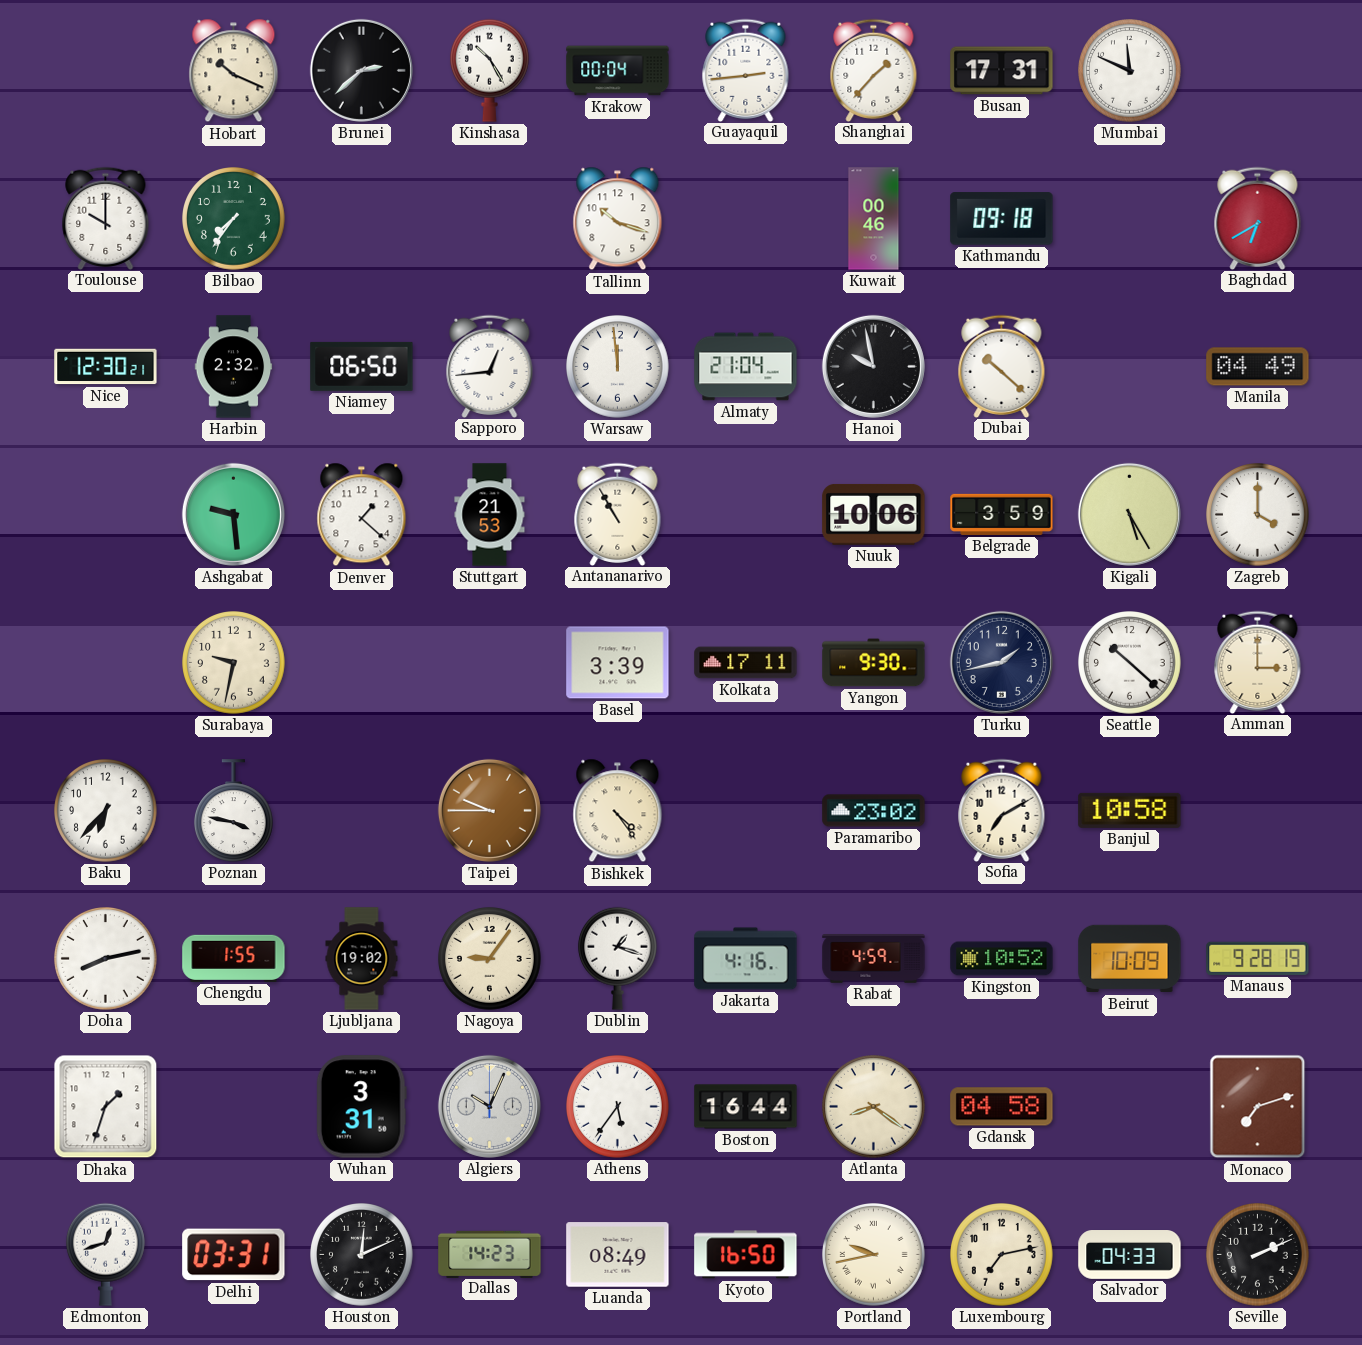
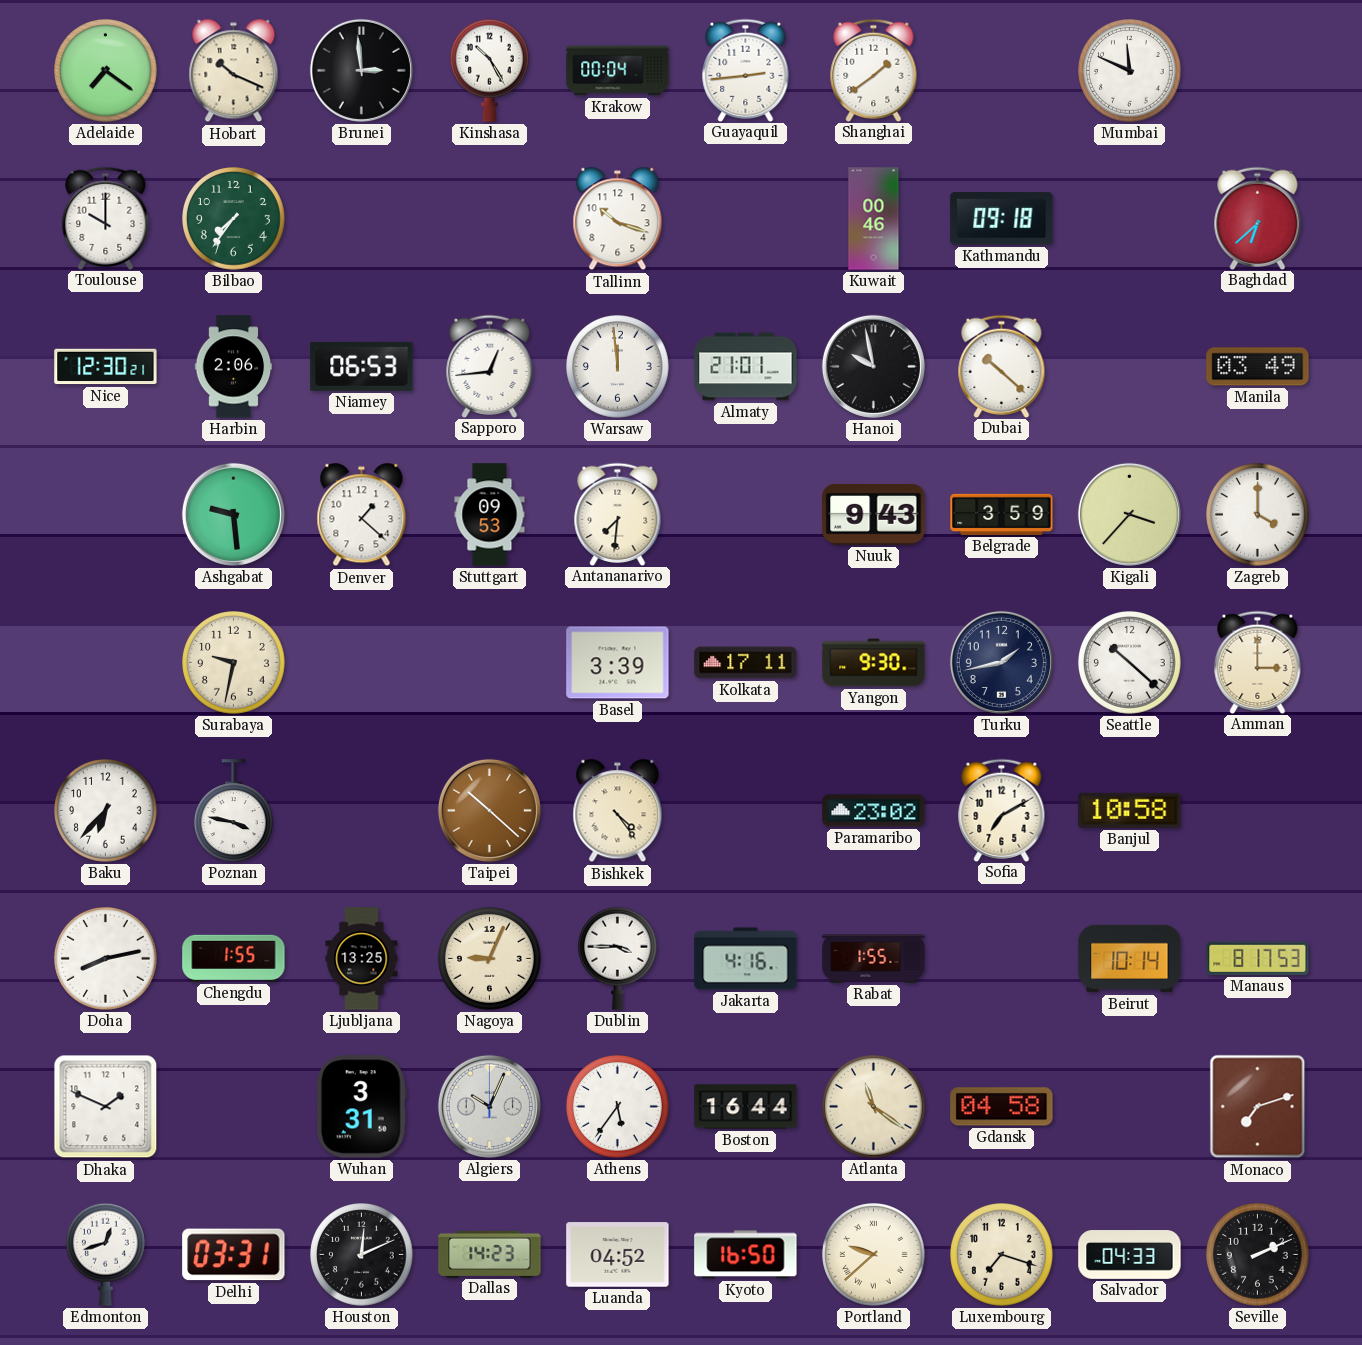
Adelaide: none -> 7:21
Brunei: 2:38 -> 2:59
Shanghai: 1:37 -> 1:39
Busan: 17:31 -> none
Baghdad: 6:40 -> 6:38
Harbin: 2:32 -> 2:06
Niamey: 06:50 -> 06:53
Almaty: 21:04 -> 21:01
Manila: 04:49 -> 03:49
Stuttgart: 21:53 -> 09:53
Antananarivo: 10:55 -> 7:31
Nuuk: 10:06 -> 9:43
Kigali: 5:25 -> 3:37
Taipei: 9:45 -> 10:22
Ljubljana: 19:02 -> 13:25
Nagoya: 9:06 -> 9:04
Dublin: 1:18 -> 3:45
Rabat: 4:59 -> 1:55
Kingston: 10:52 -> none
Beirut: 10:09 -> 10:14
Manaus: 9:28 -> 8:17
Dhaka: 1:33 -> 1:49
Atlanta: 8:21 -> 11:21
Luanda: 08:49 -> 04:52
Portland: 9:43 -> 9:38
Luxembourg: 7:13 -> 7:18
